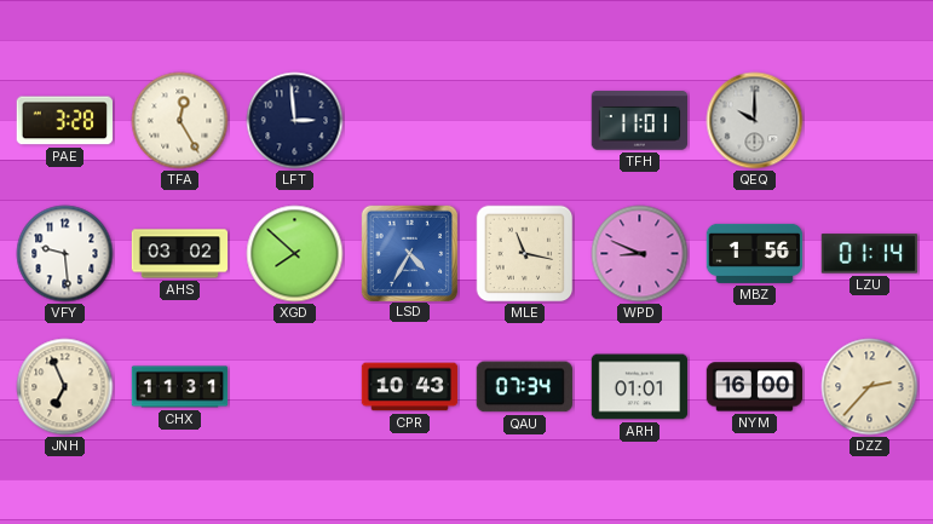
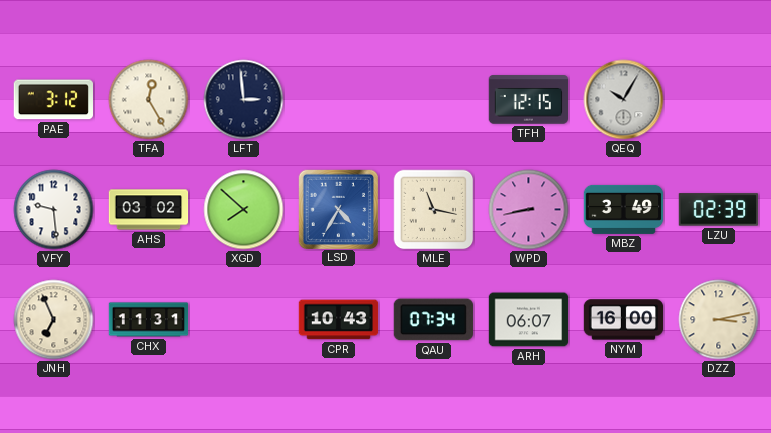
PAE: 3:28 -> 3:12
TFH: 11:01 -> 12:15
QEQ: 10:00 -> 10:05
WPD: 8:49 -> 8:43
MBZ: 1:56 -> 3:49
LZU: 01:14 -> 02:39
ARH: 01:01 -> 06:07
DZZ: 2:37 -> 3:13
